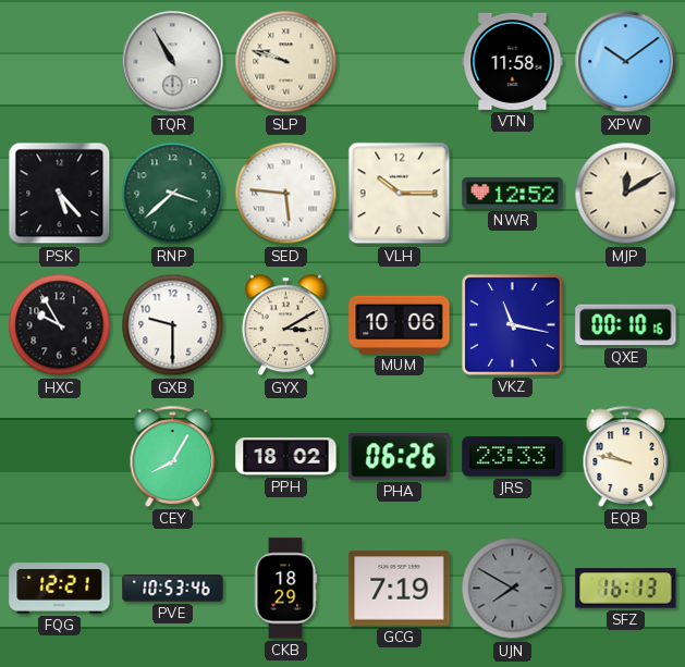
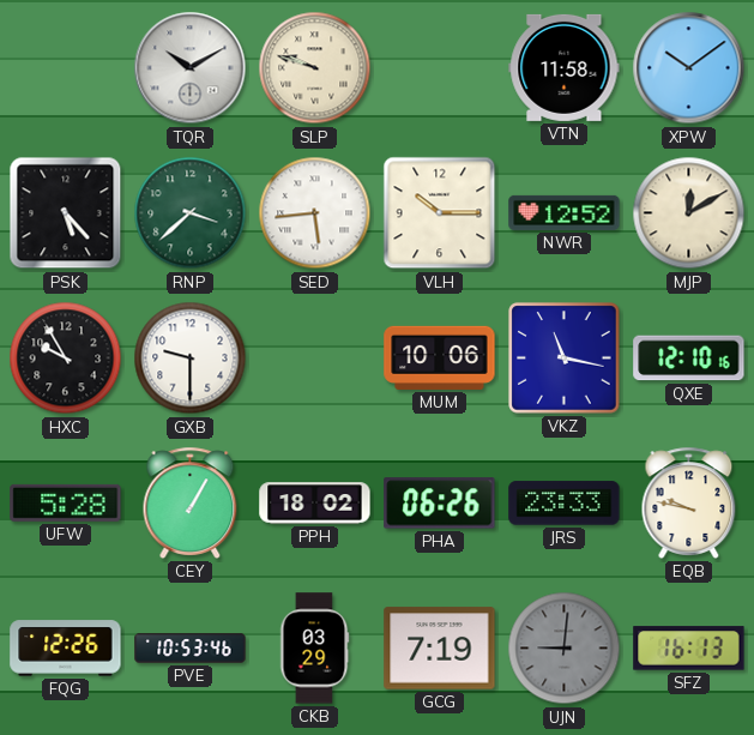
TQR: 10:55 -> 10:10
SED: 5:46 -> 5:44
GYX: 3:10 -> none
QXE: 00:10 -> 12:10
UFW: none -> 5:28
CEY: 8:05 -> 1:05
FQG: 12:21 -> 12:26
CKB: 18:29 -> 03:29
UJN: 7:50 -> 9:01
